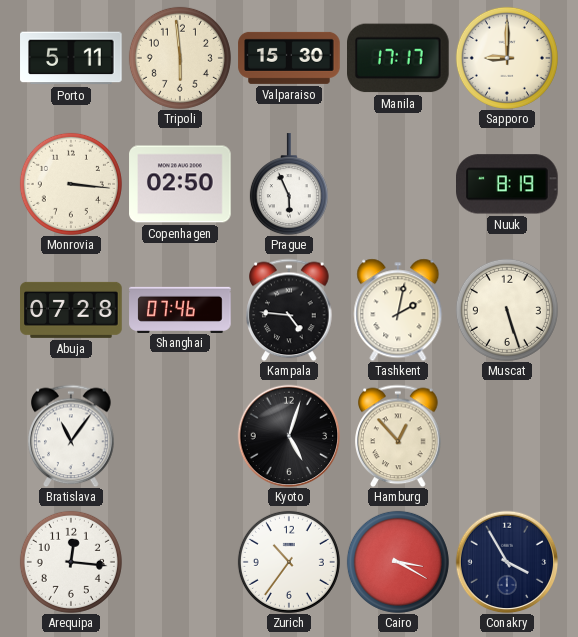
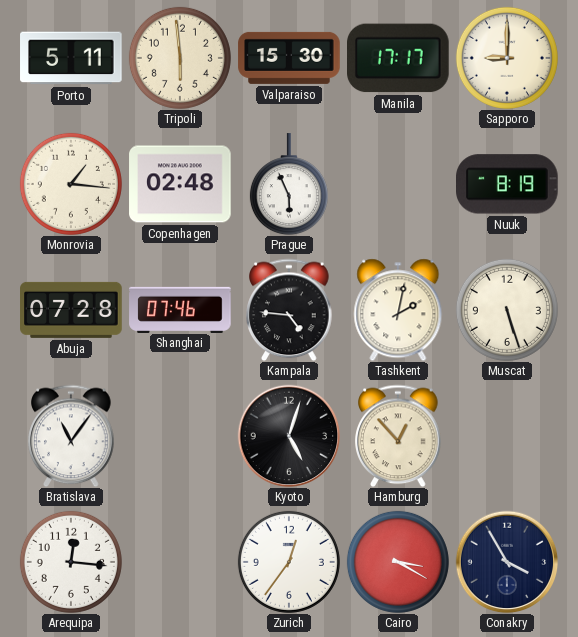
Monrovia: 3:16 -> 1:16
Copenhagen: 02:50 -> 02:48
Zurich: 10:36 -> 12:36
